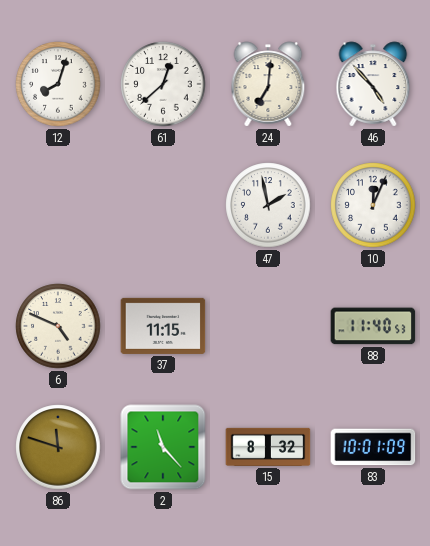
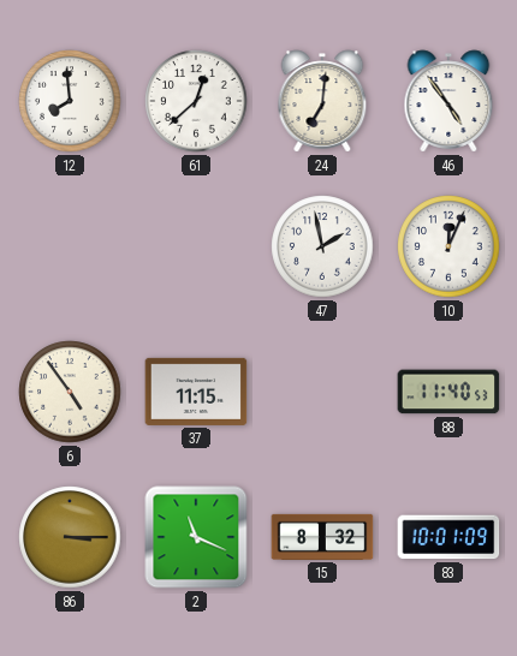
12: 8:03 -> 7:59
46: 4:53 -> 4:54
6: 4:49 -> 4:54
86: 11:48 -> 3:15
2: 11:23 -> 11:19
